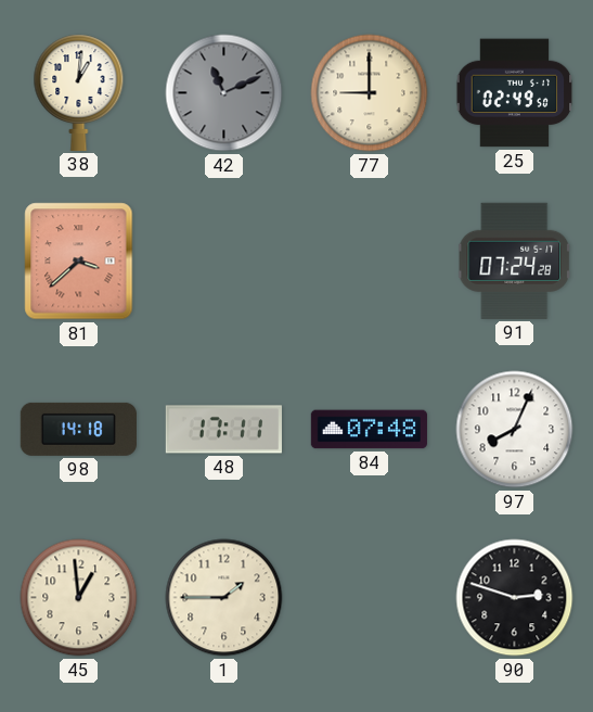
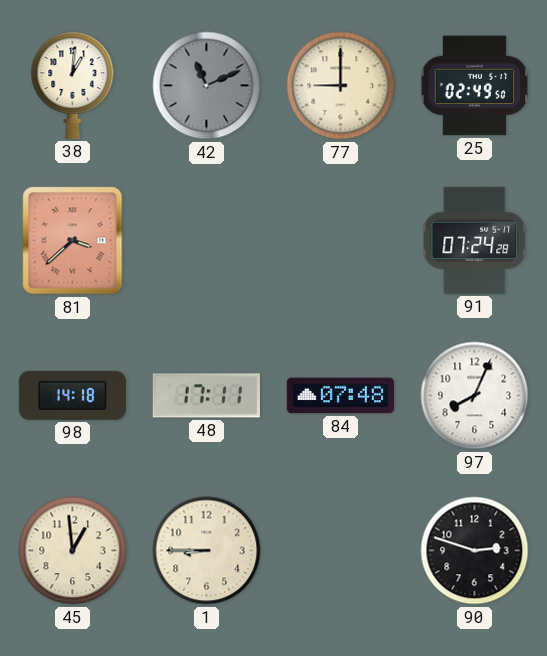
1: 1:45 -> 8:45
